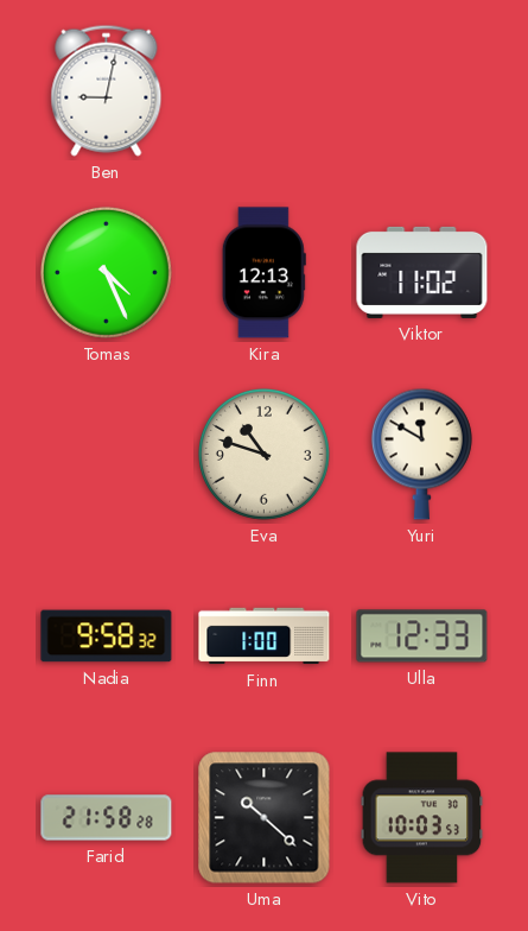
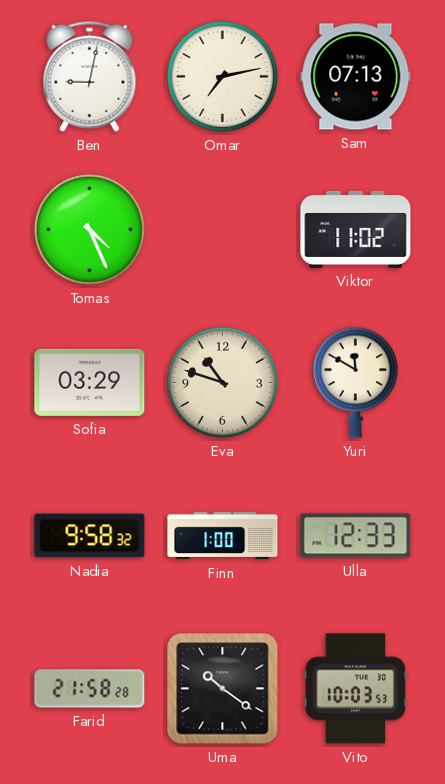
Omar: none -> 7:13
Sam: none -> 07:13
Kira: 12:13 -> none
Sofia: none -> 03:29
Uma: 10:22 -> 10:21
